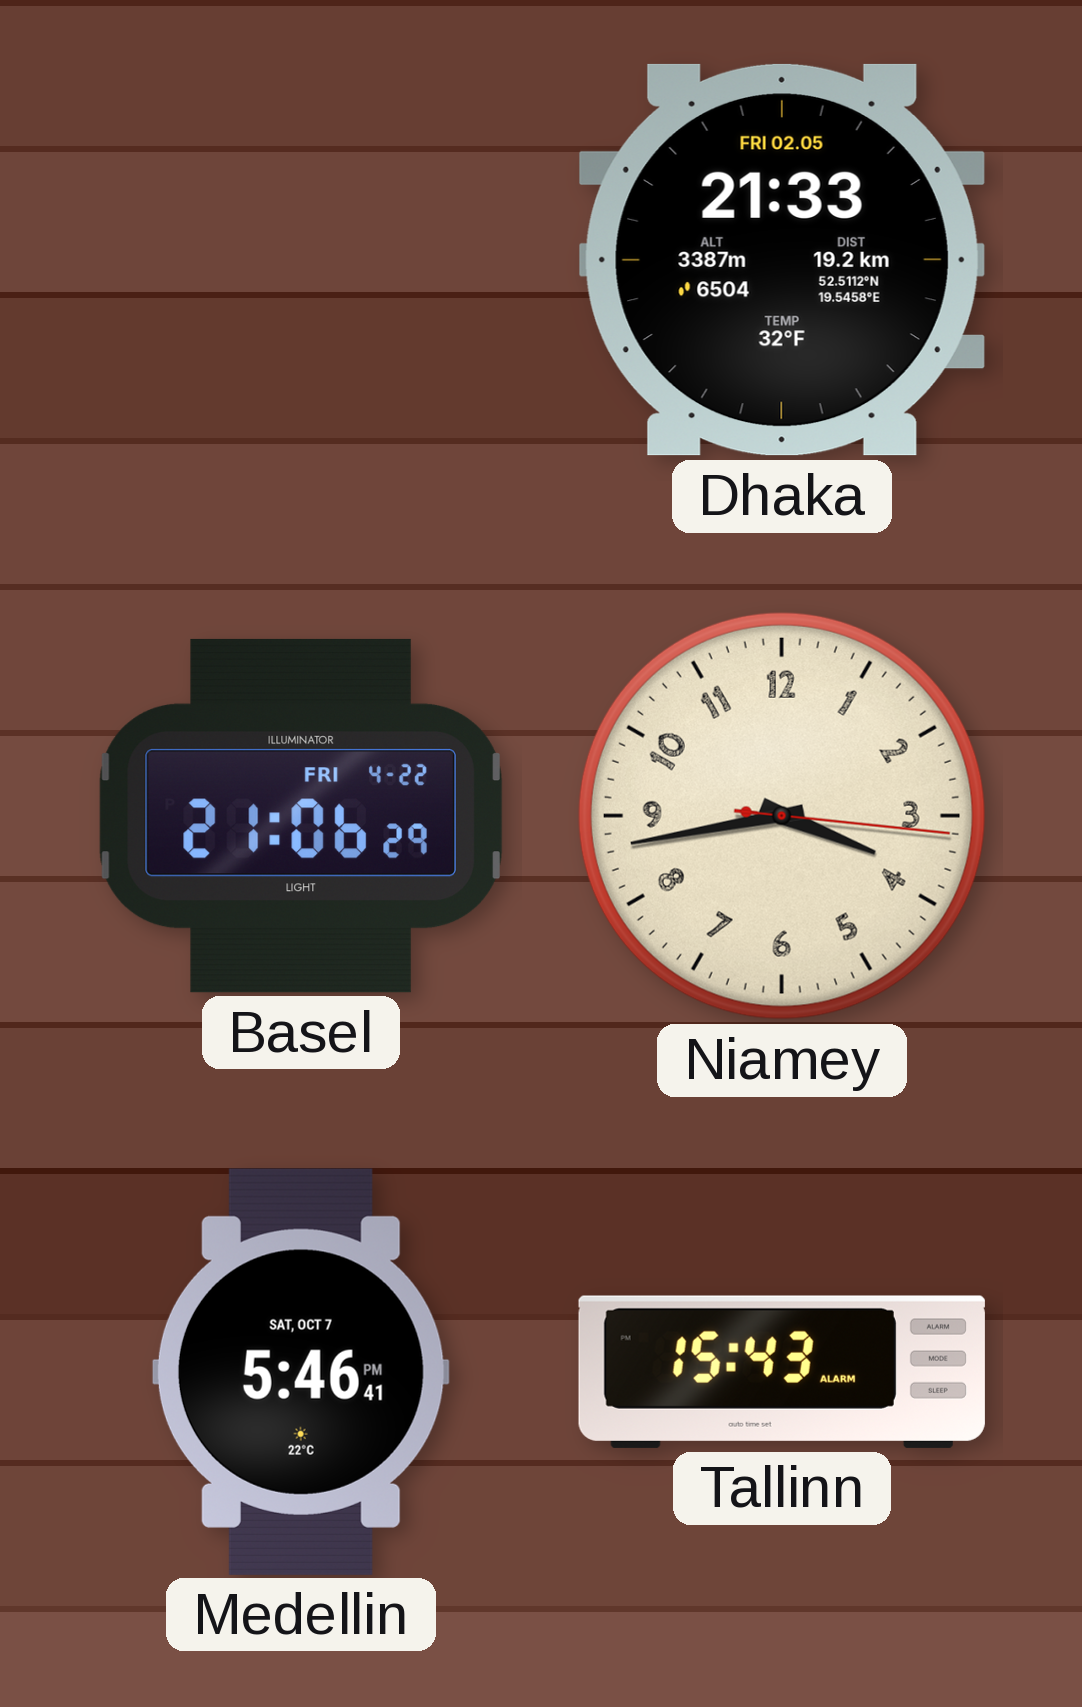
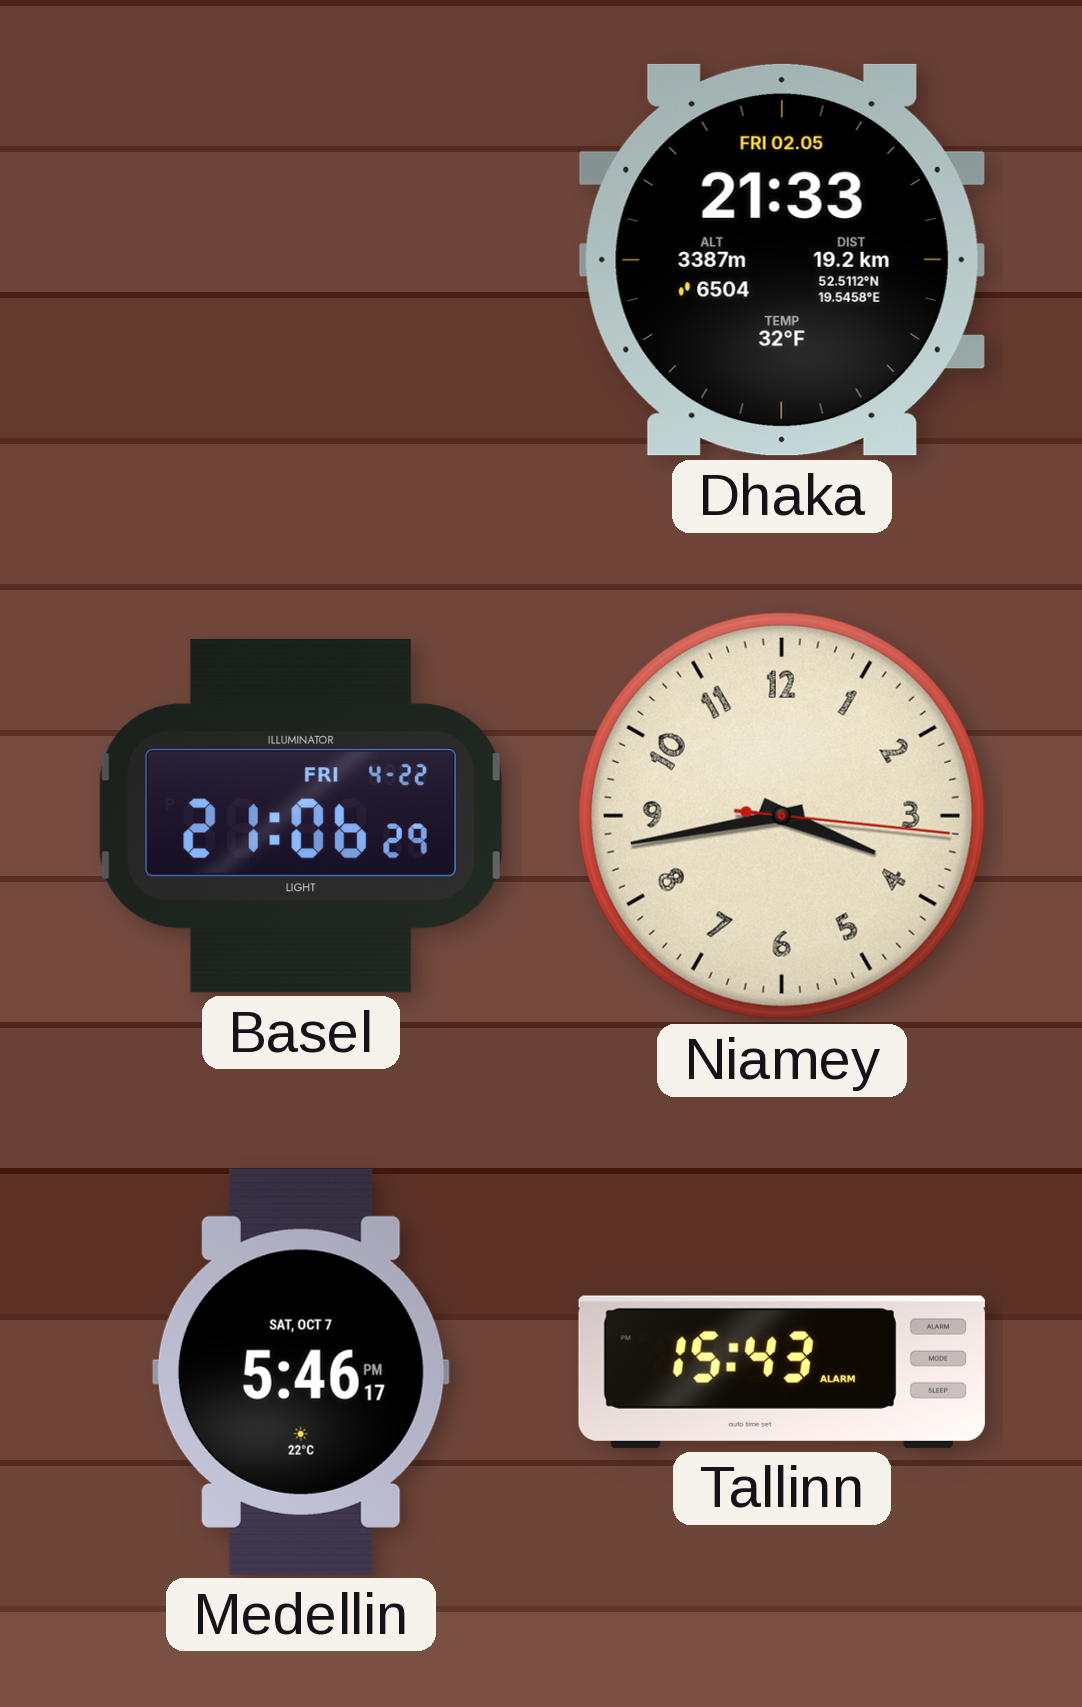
Medellin: 5:46:41 PM -> 5:46:17 PM
